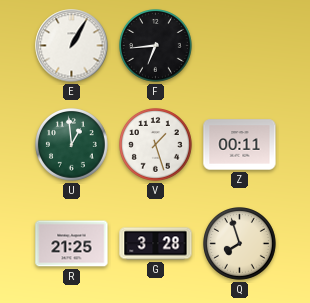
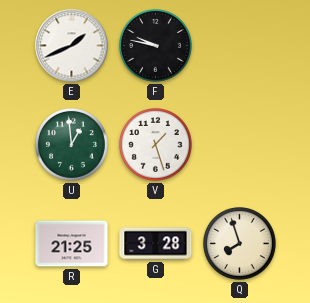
E: 1:05 -> 1:41
F: 6:44 -> 9:47
Z: 00:11 -> none
